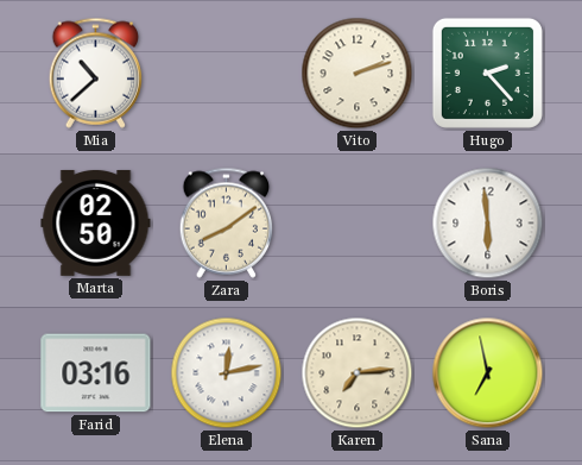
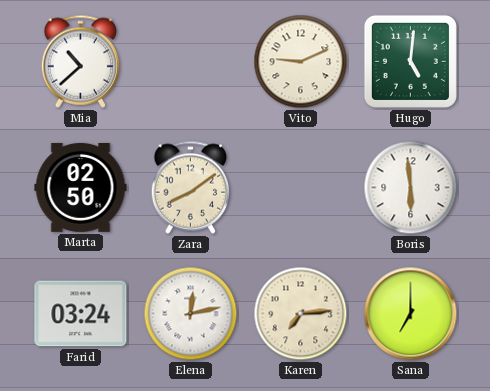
Vito: 2:12 -> 9:11
Hugo: 2:23 -> 5:01
Farid: 03:16 -> 03:24
Sana: 6:58 -> 7:00
